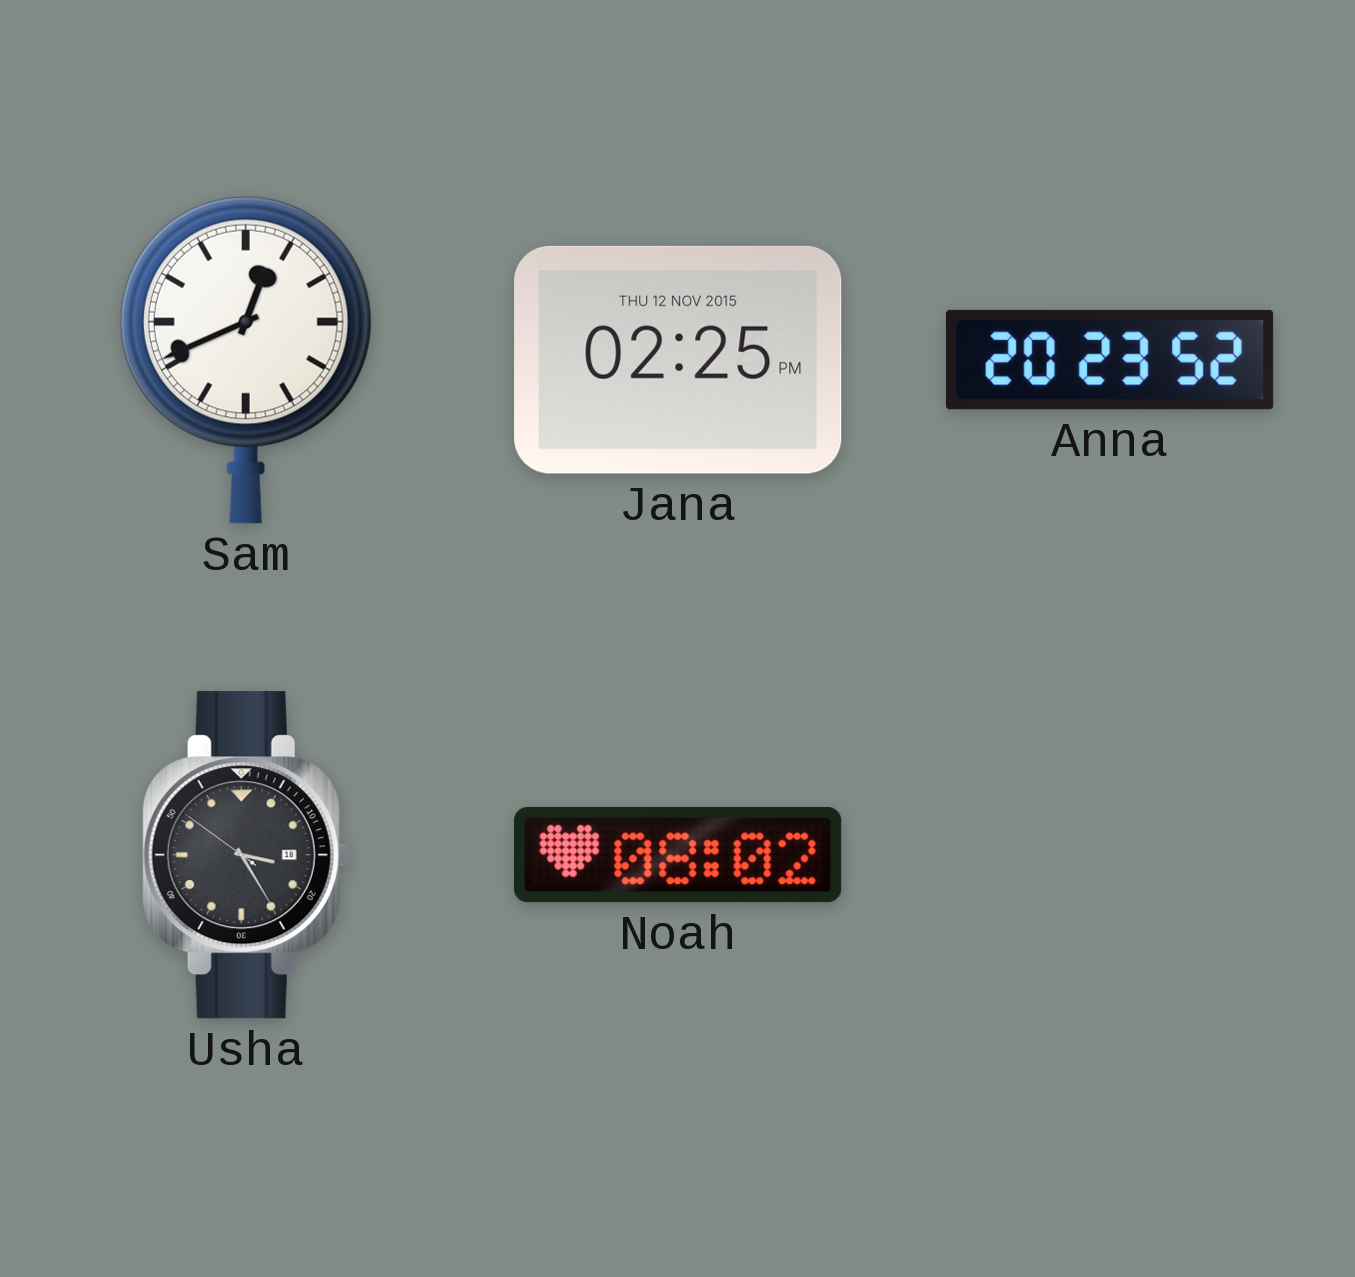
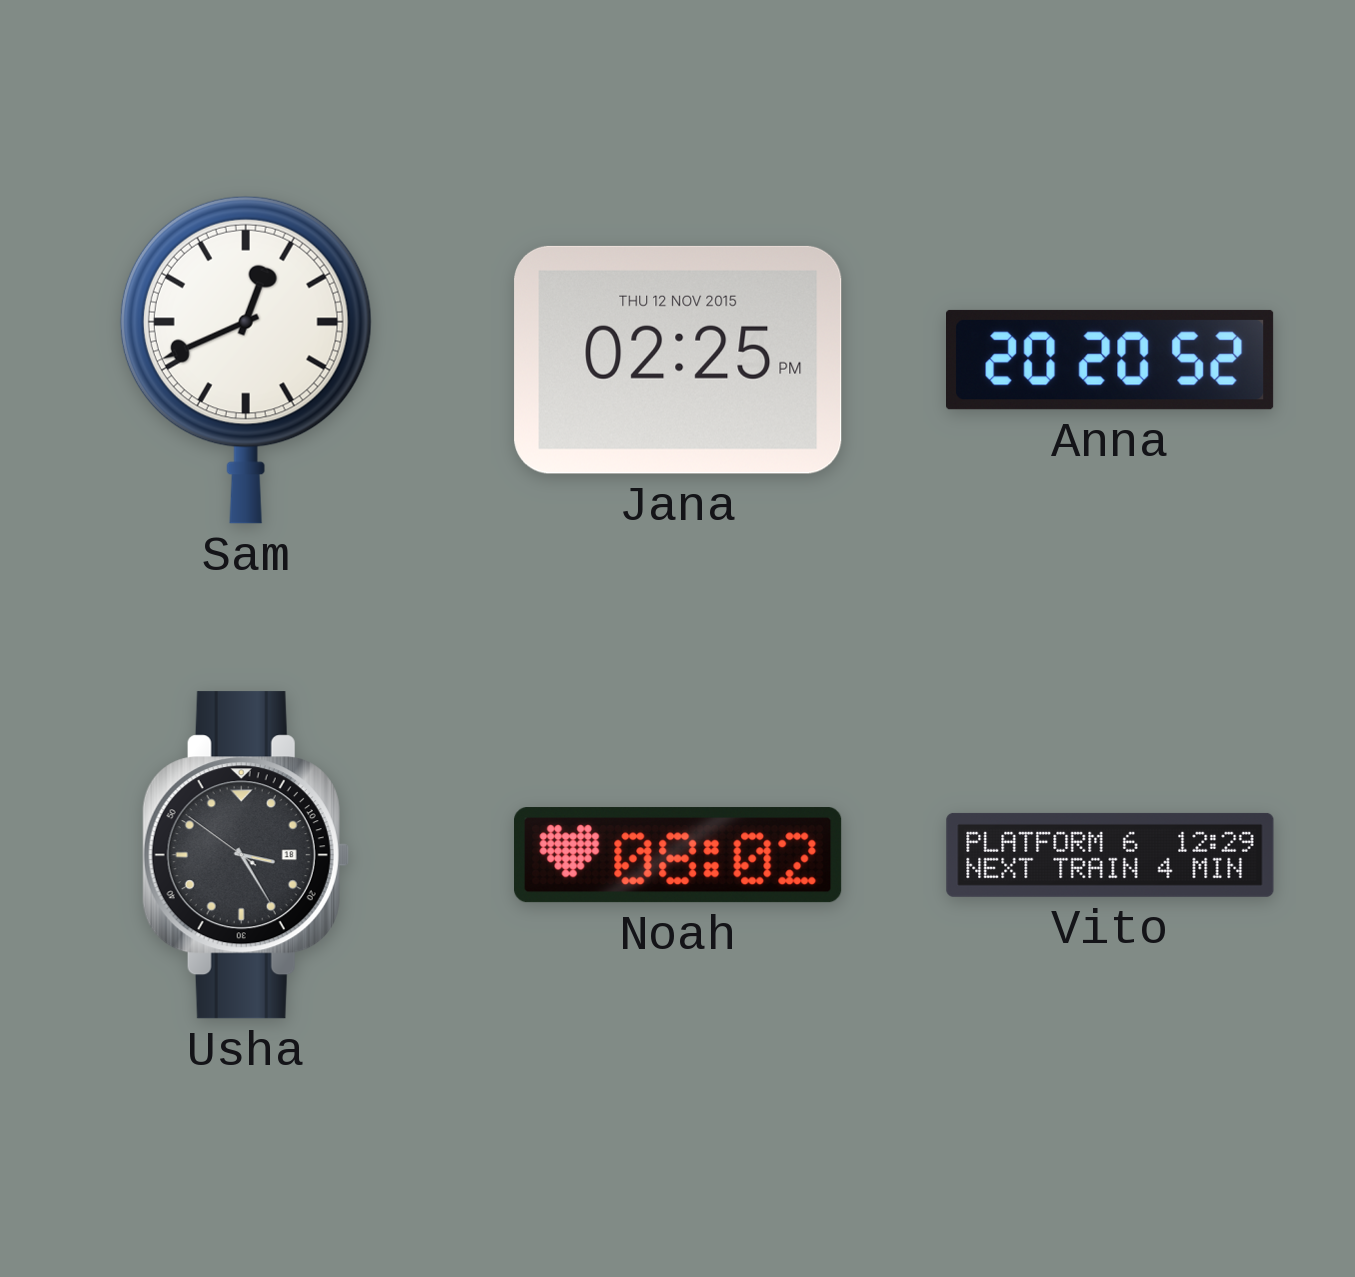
Anna: 20:23 -> 20:20
Vito: none -> 12:29
